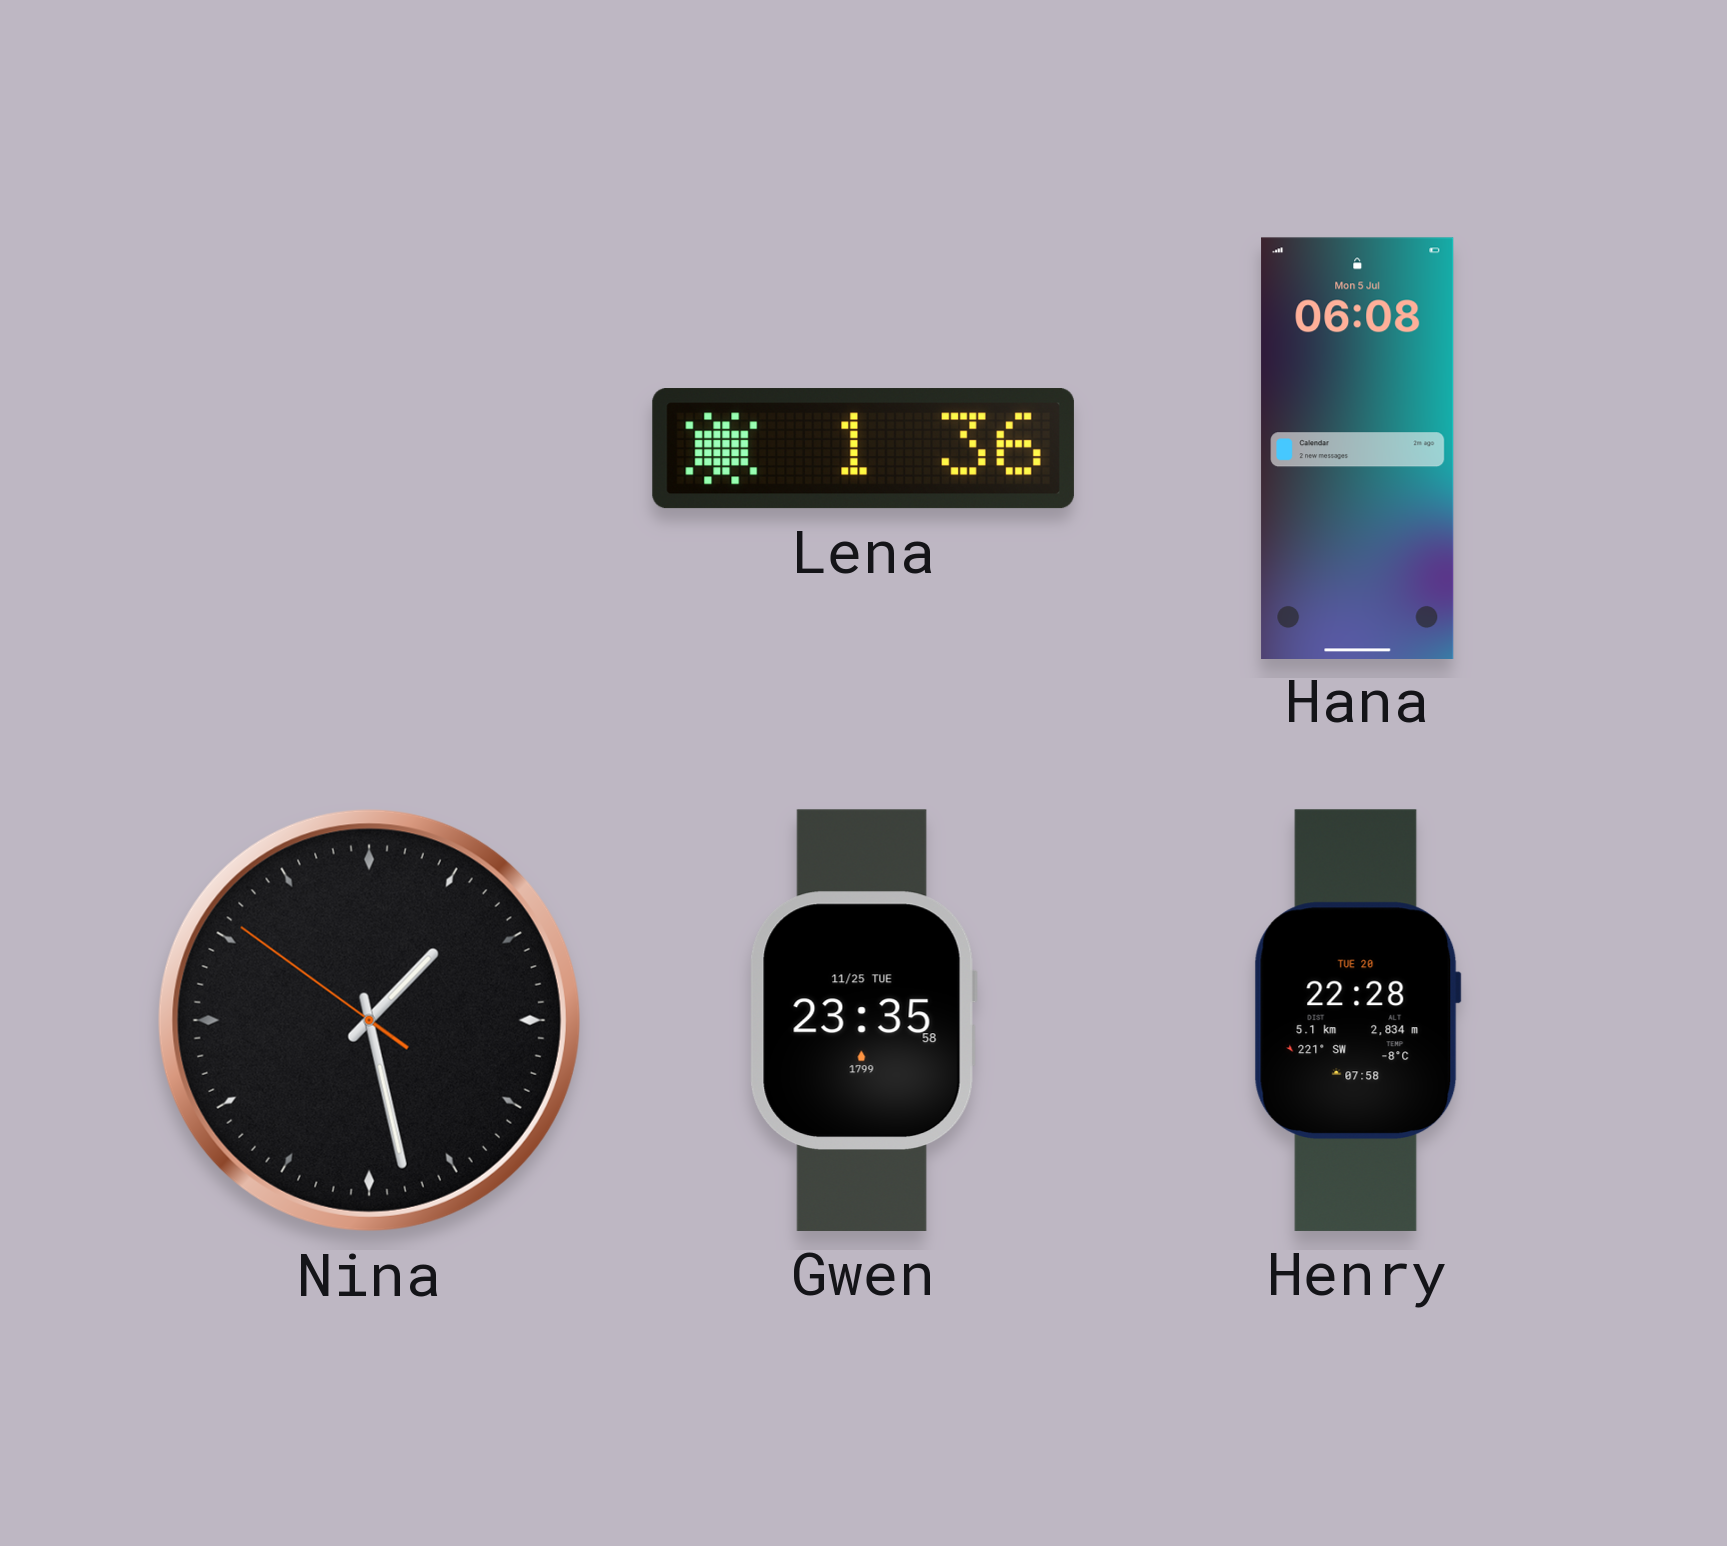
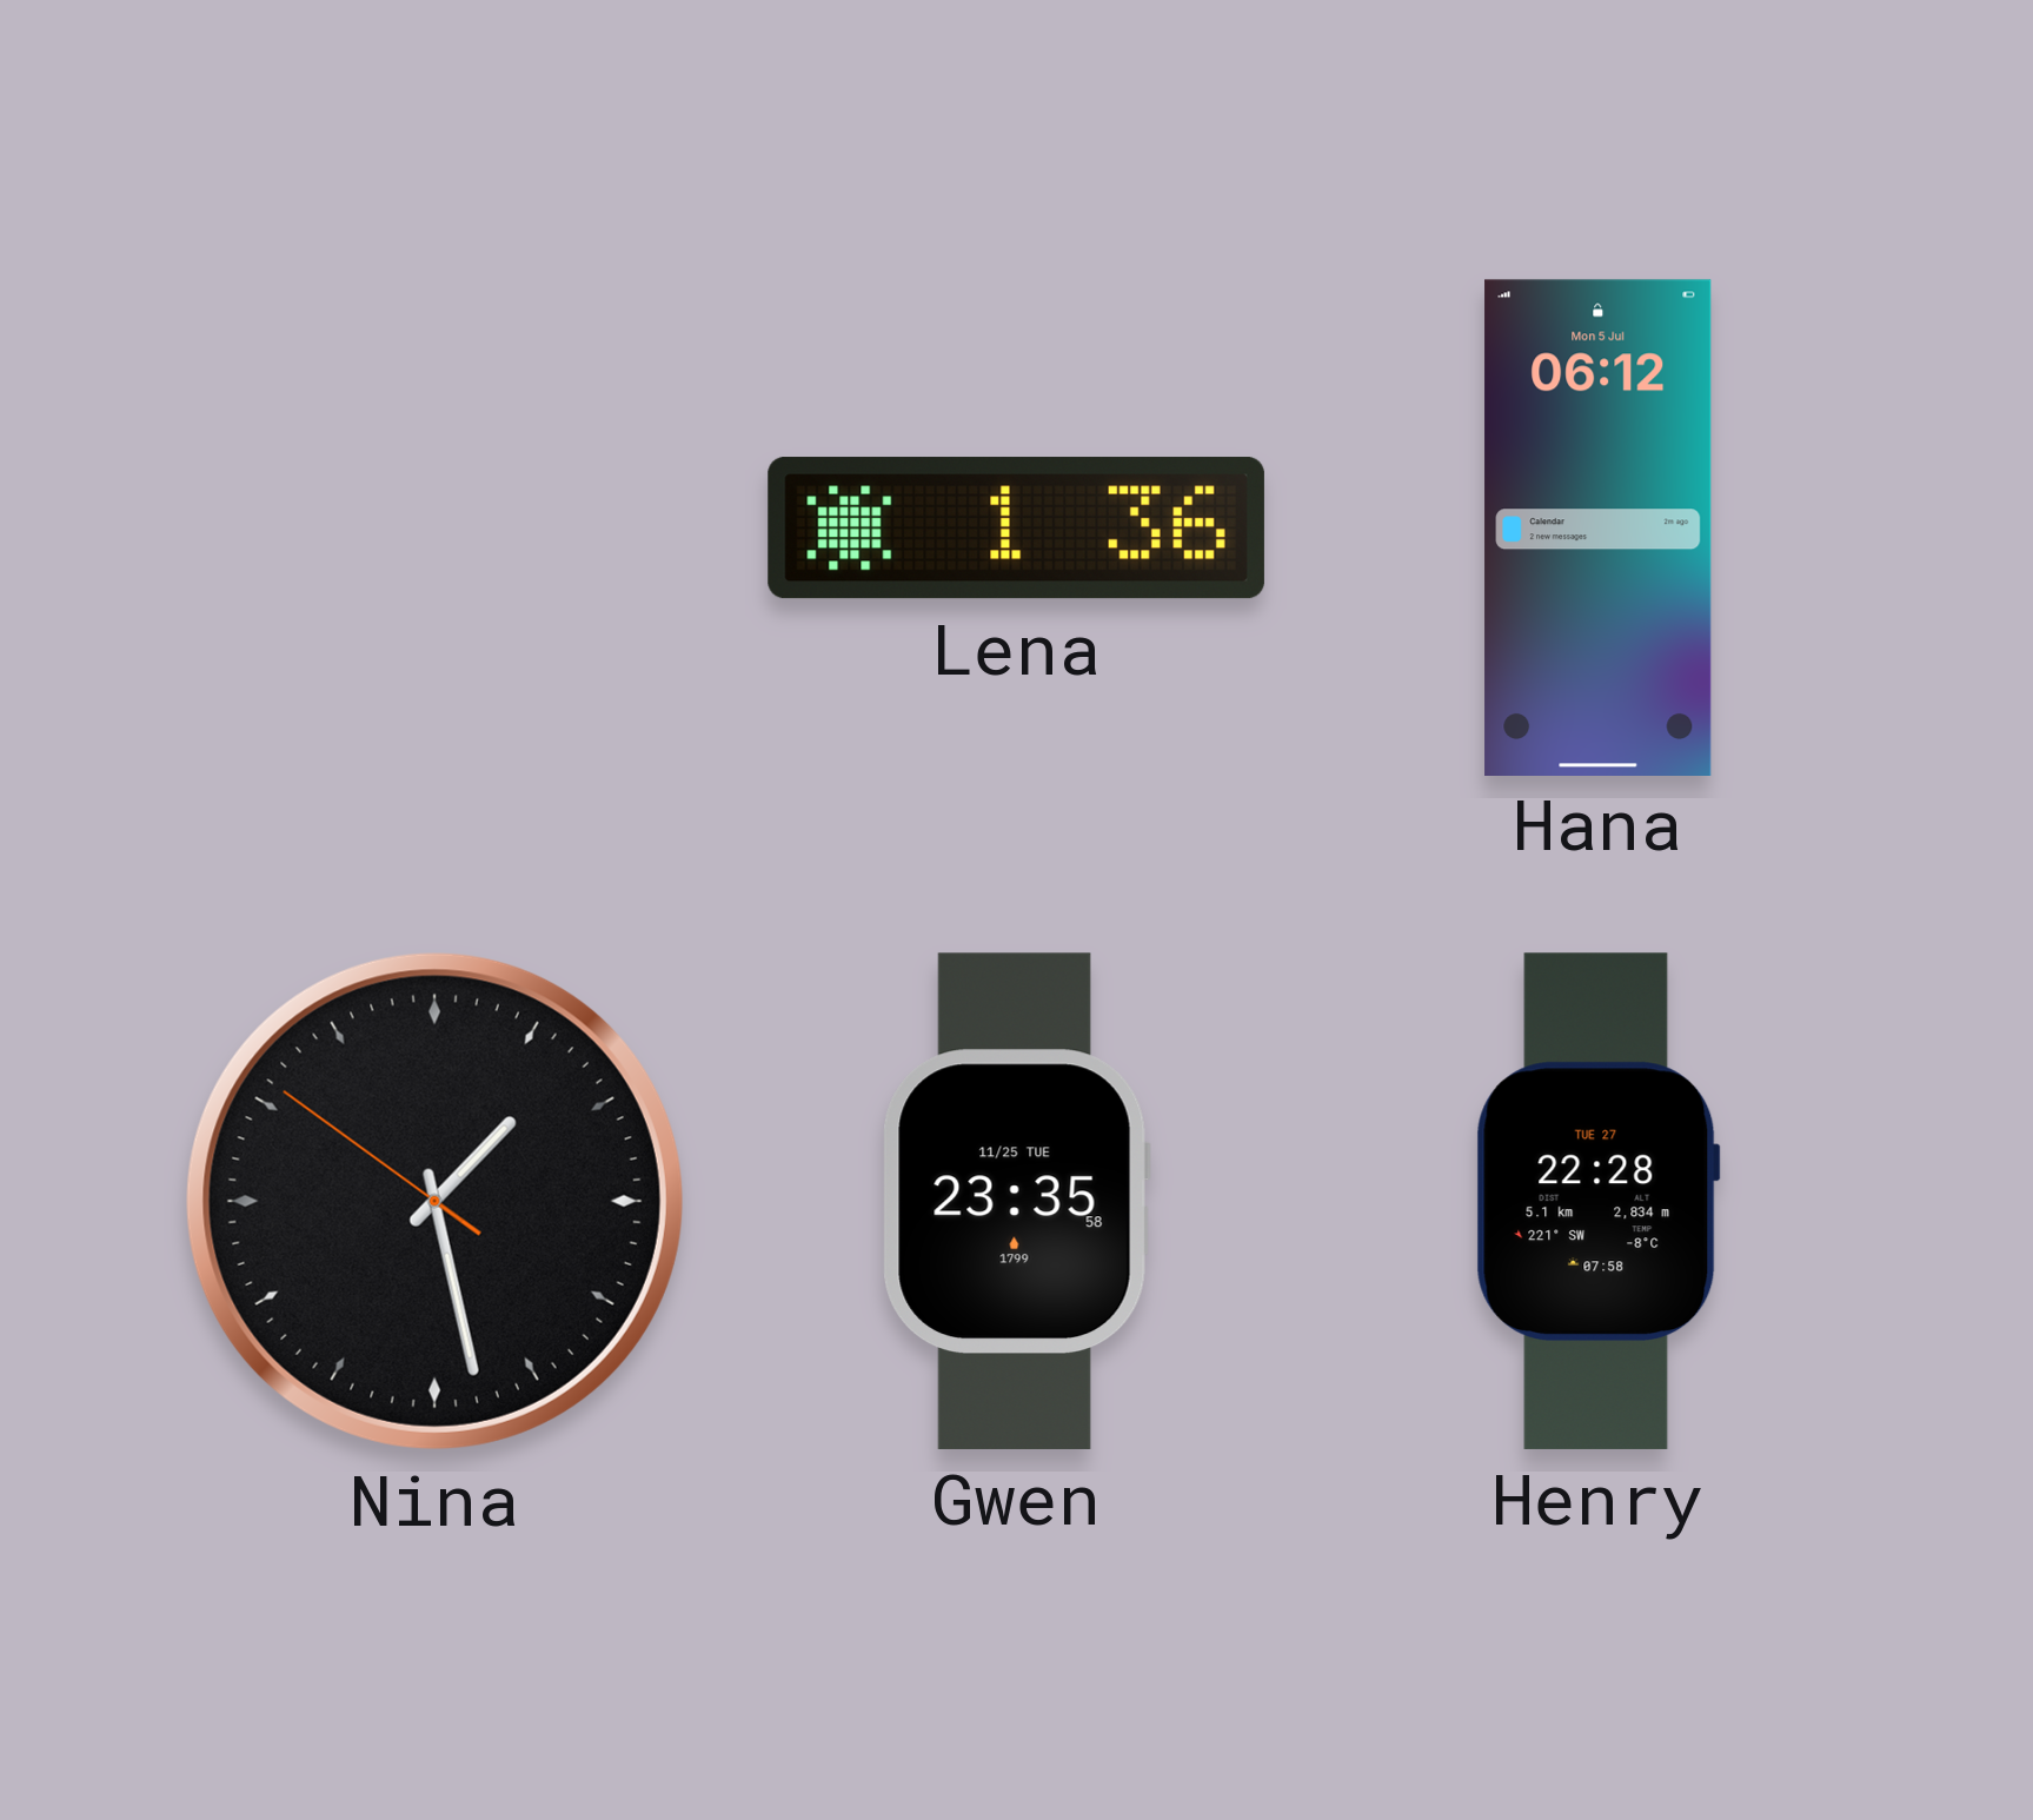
Hana: 06:08 -> 06:12
Henry date: TUE 20 -> TUE 27
